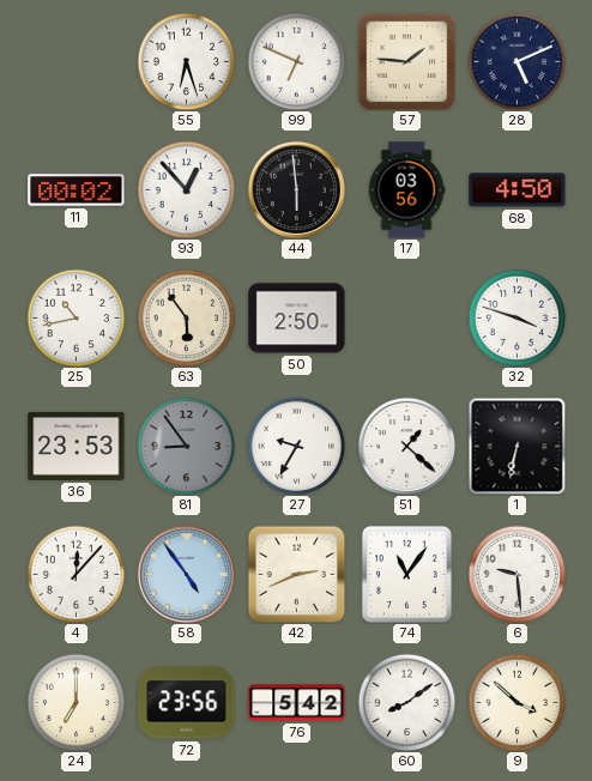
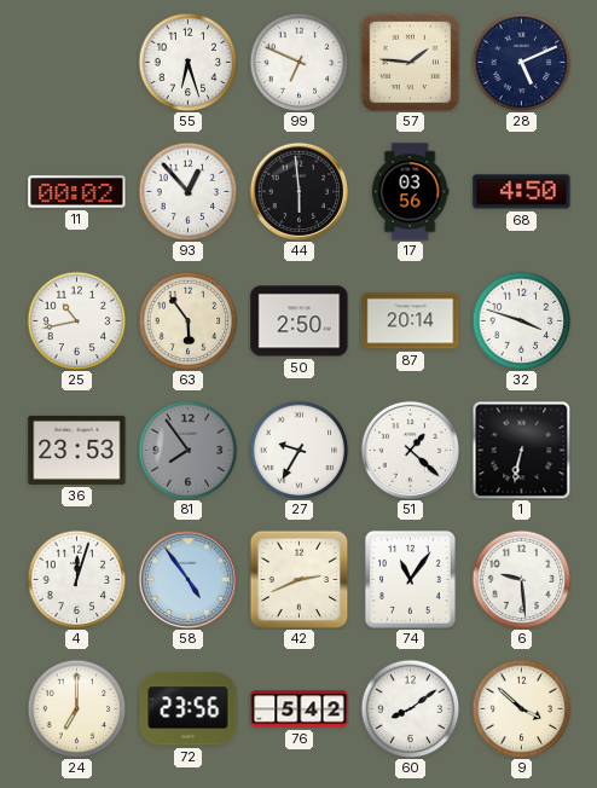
87: none -> 20:14
81: 8:54 -> 7:54
4: 12:07 -> 12:03
